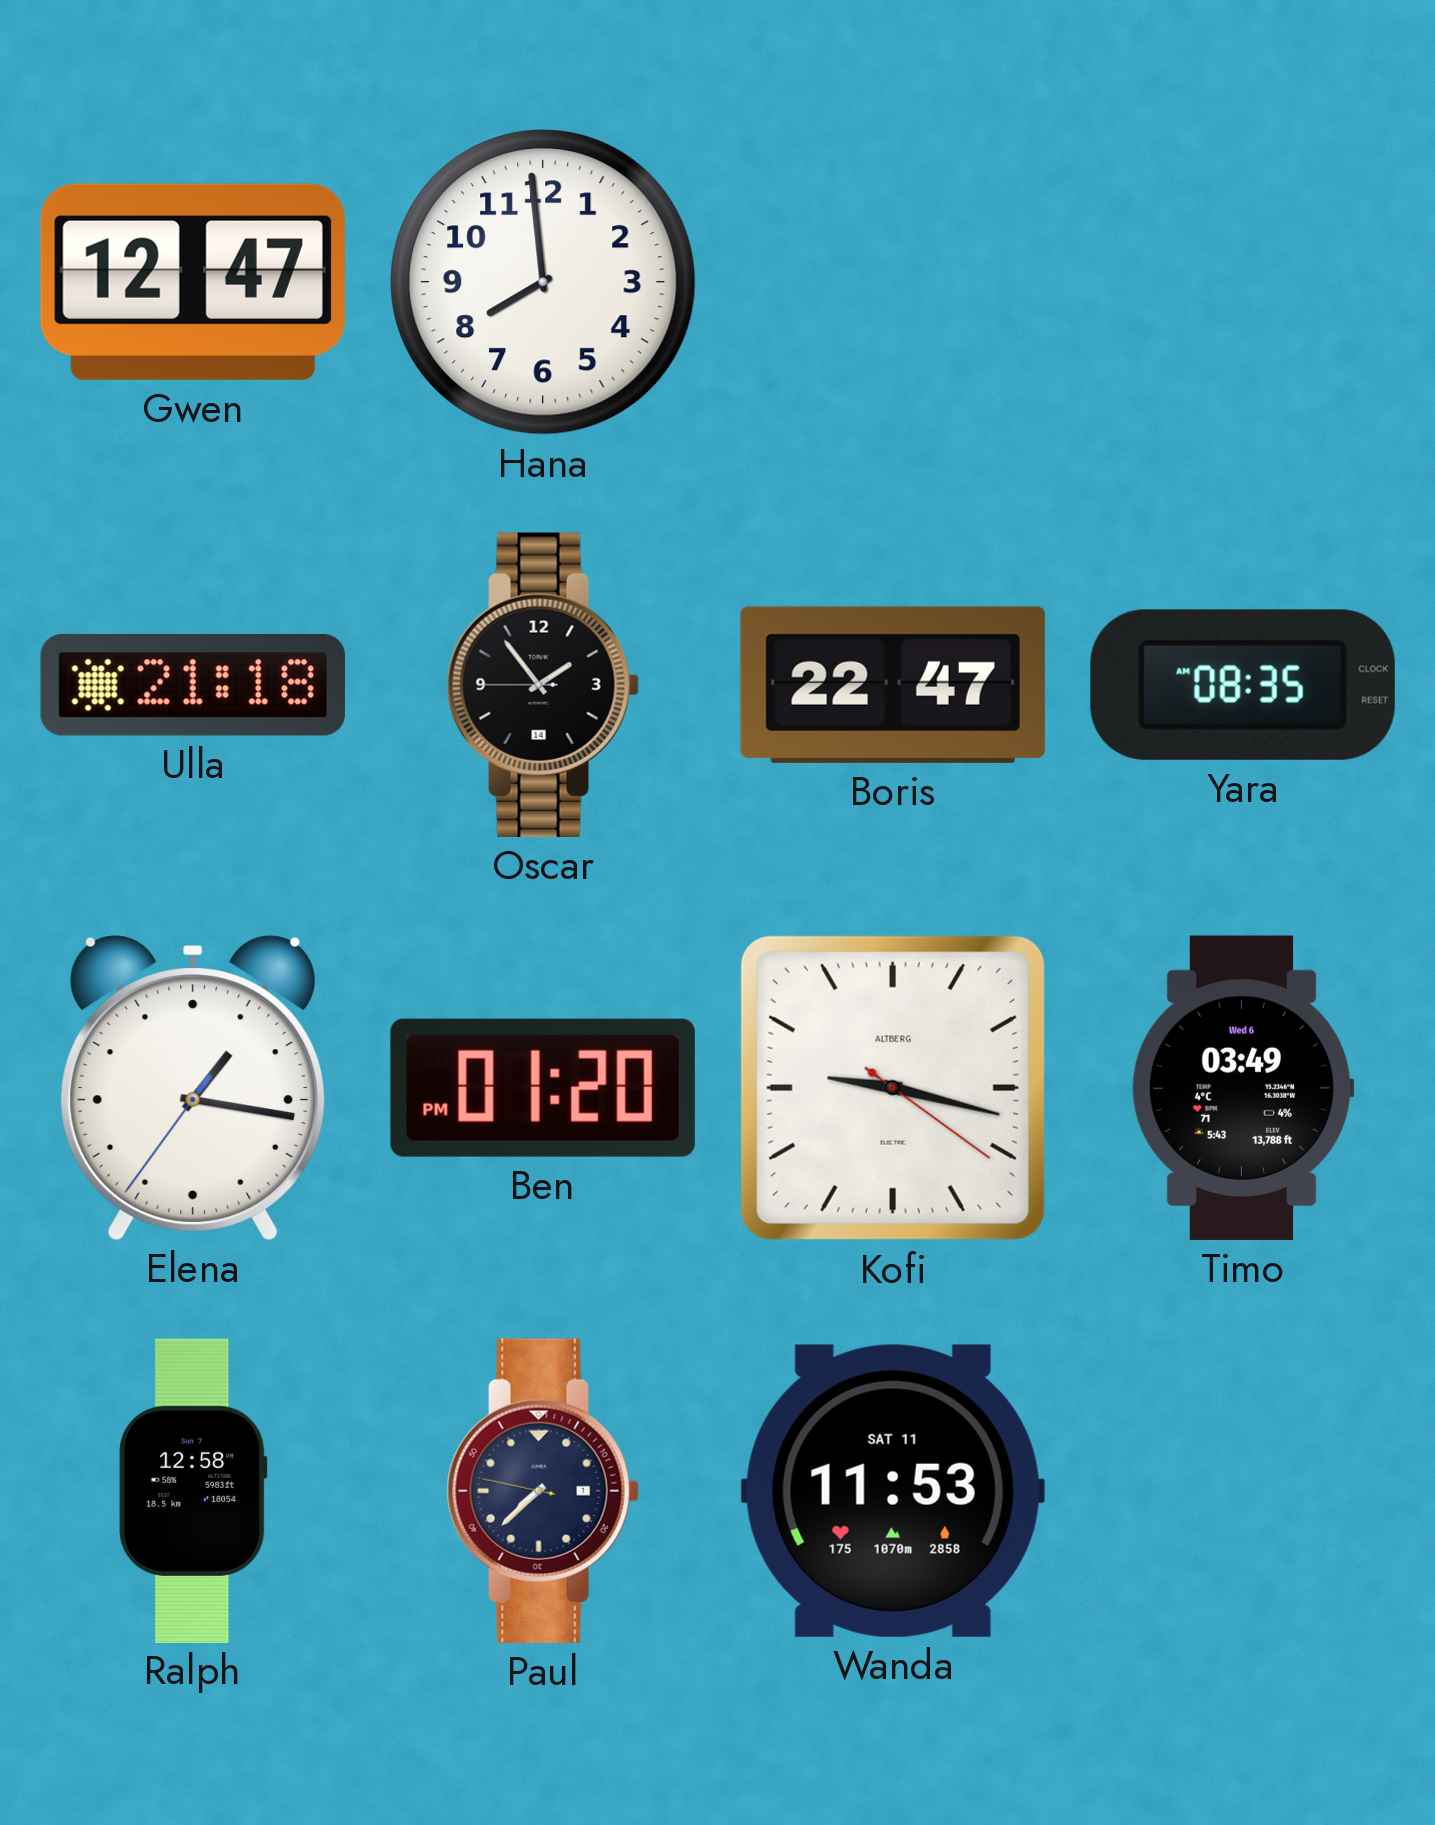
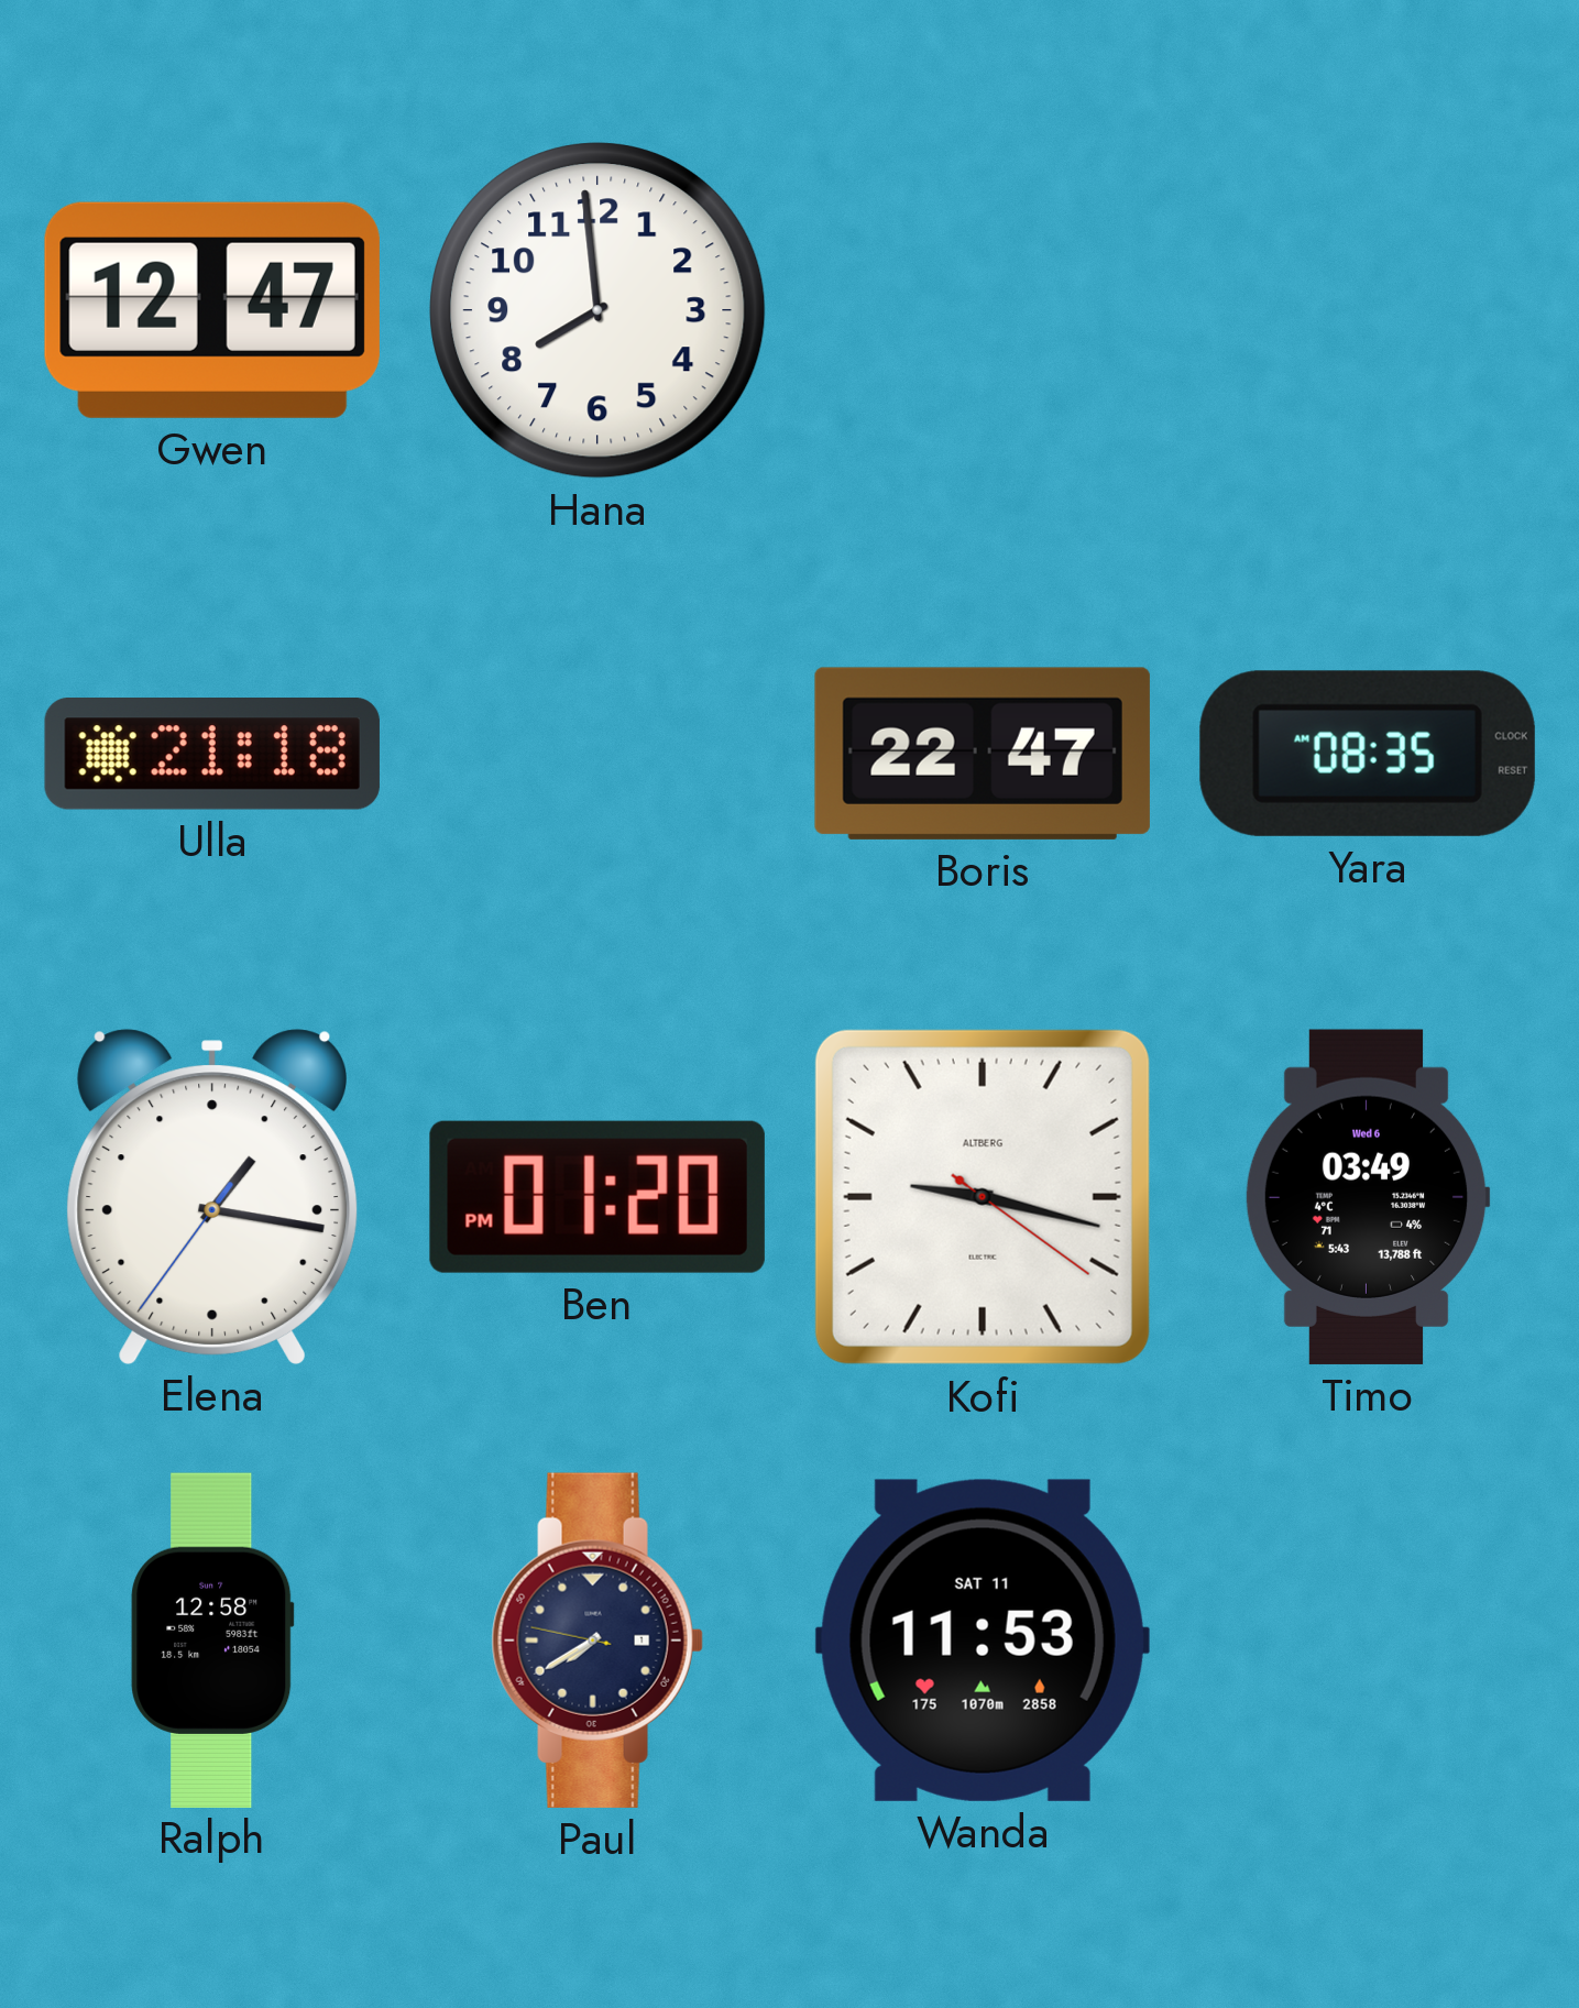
Oscar: 1:53 -> none
Paul: 7:37 -> 7:39
